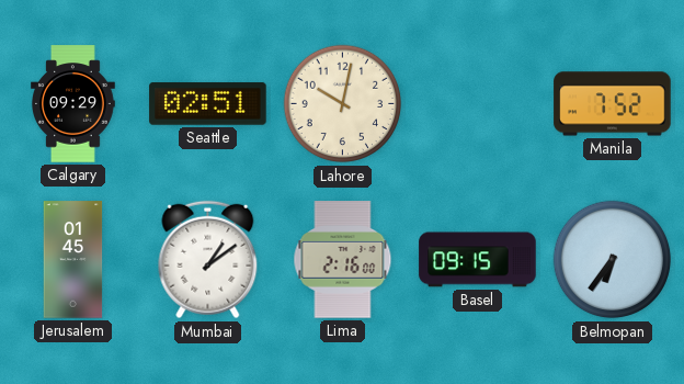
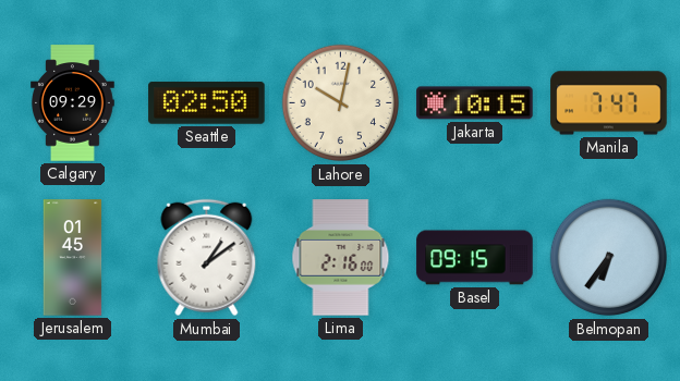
Seattle: 02:51 -> 02:50
Jakarta: none -> 10:15
Manila: 7:52 -> 7:47
